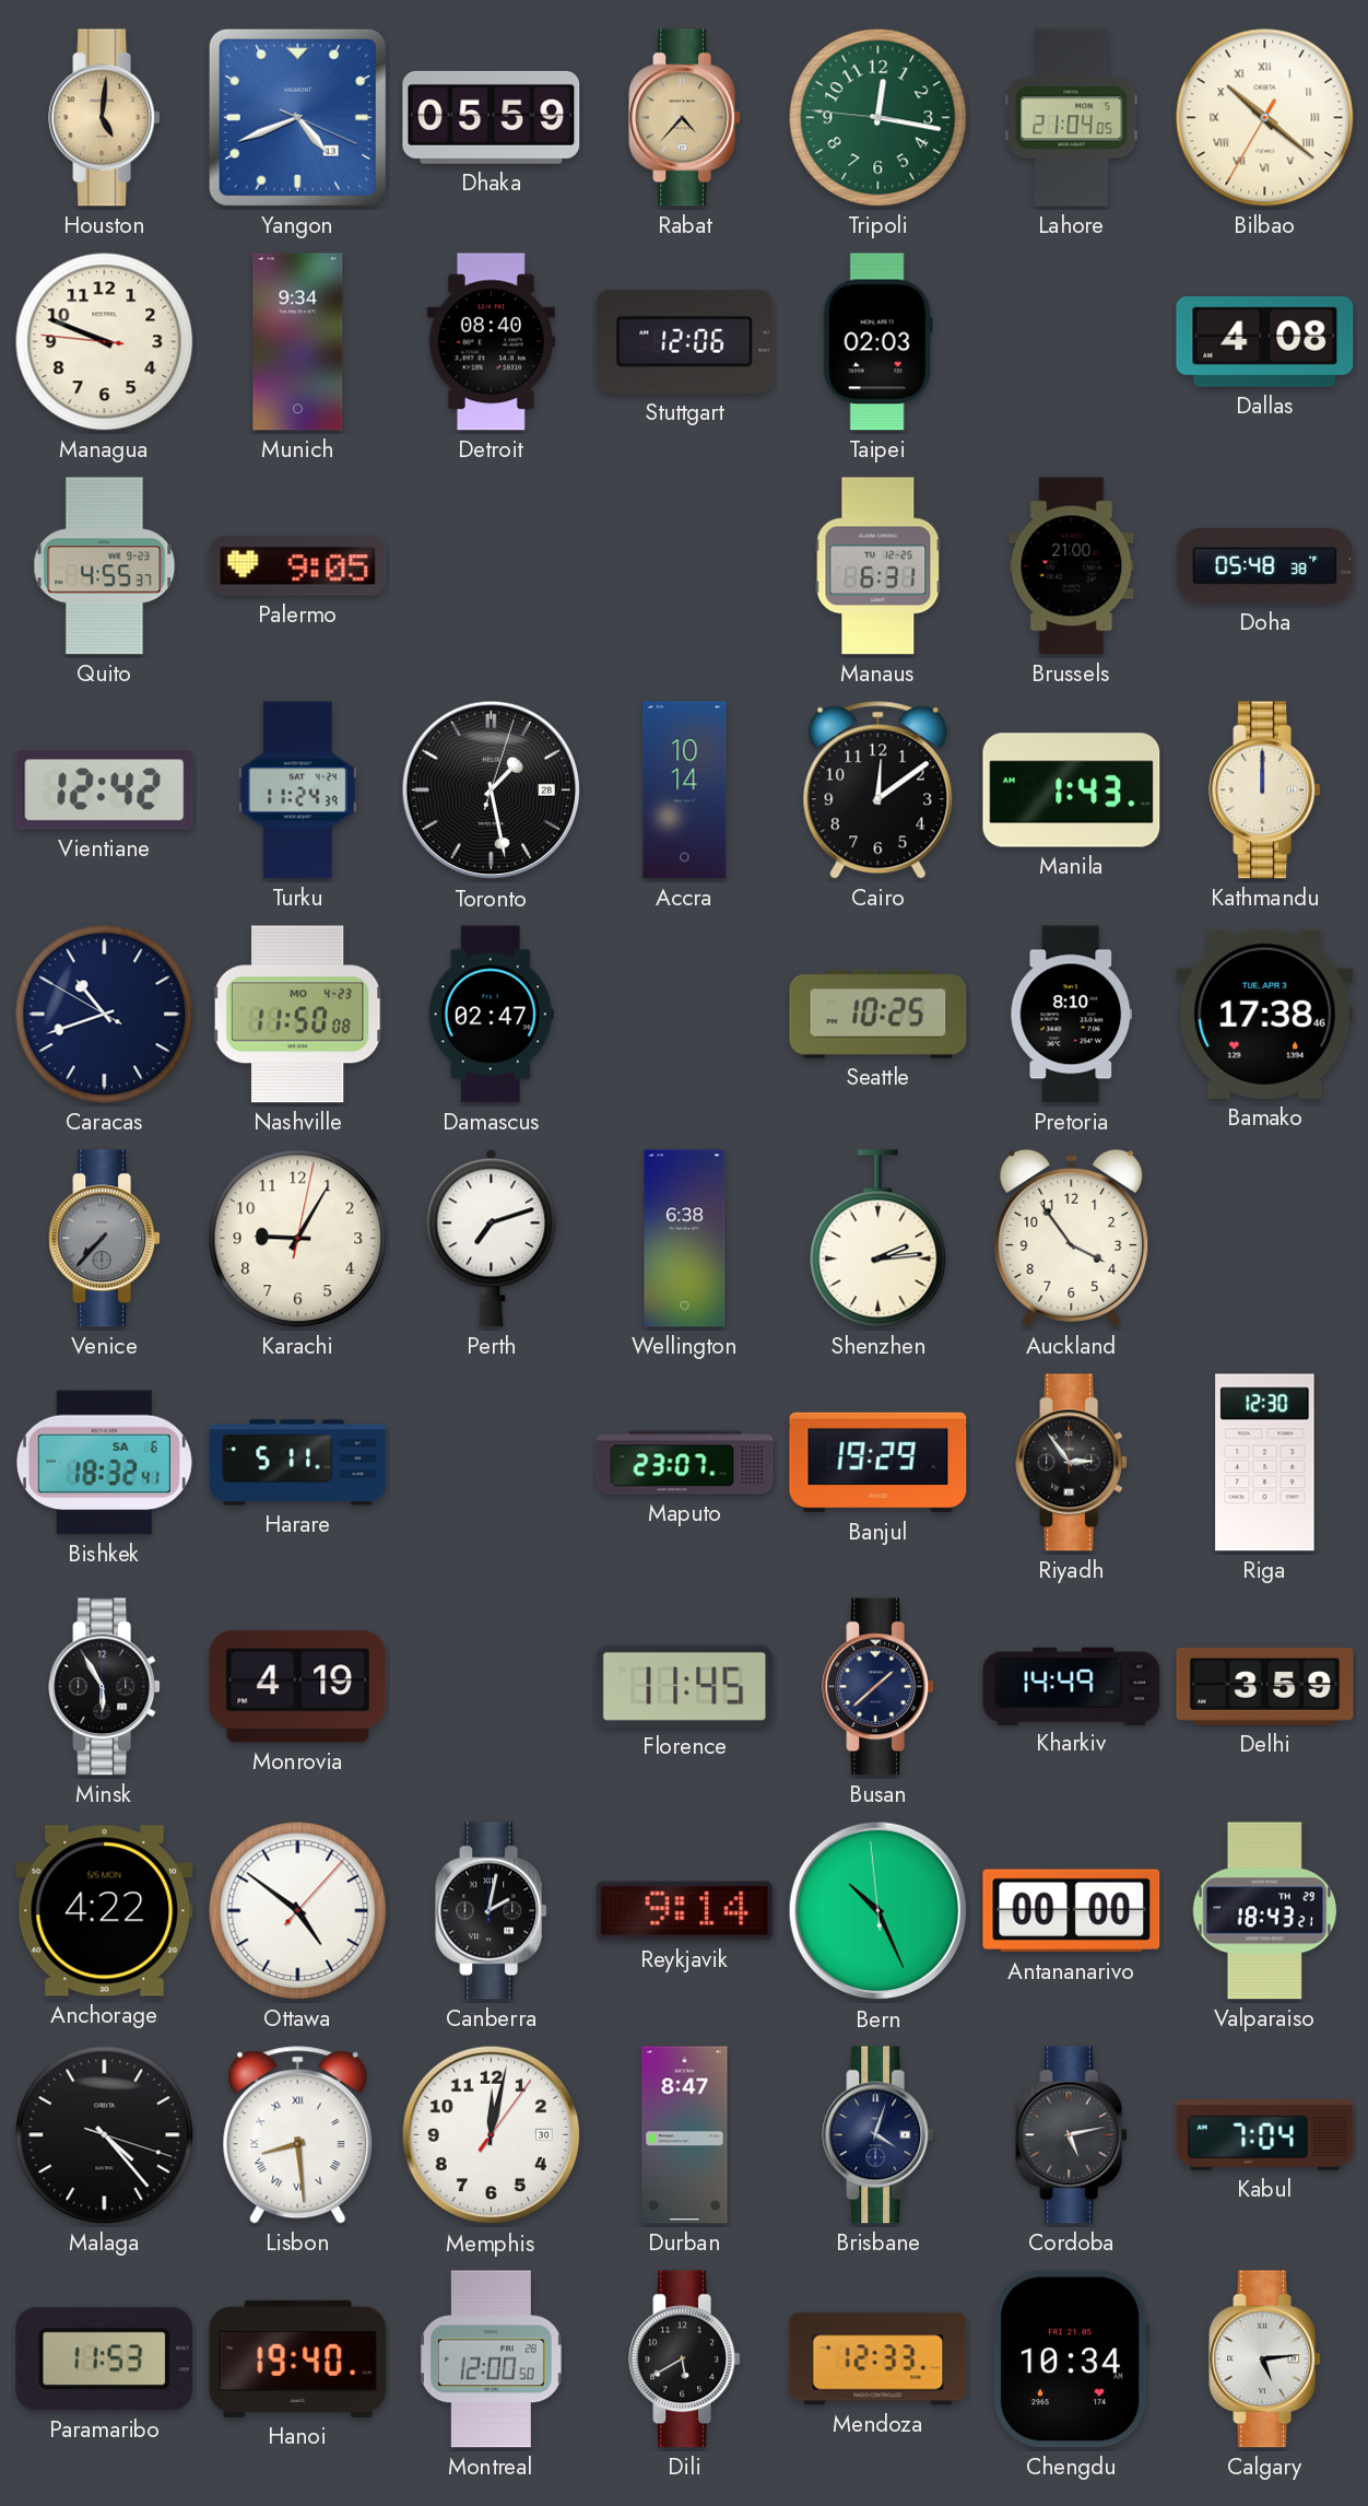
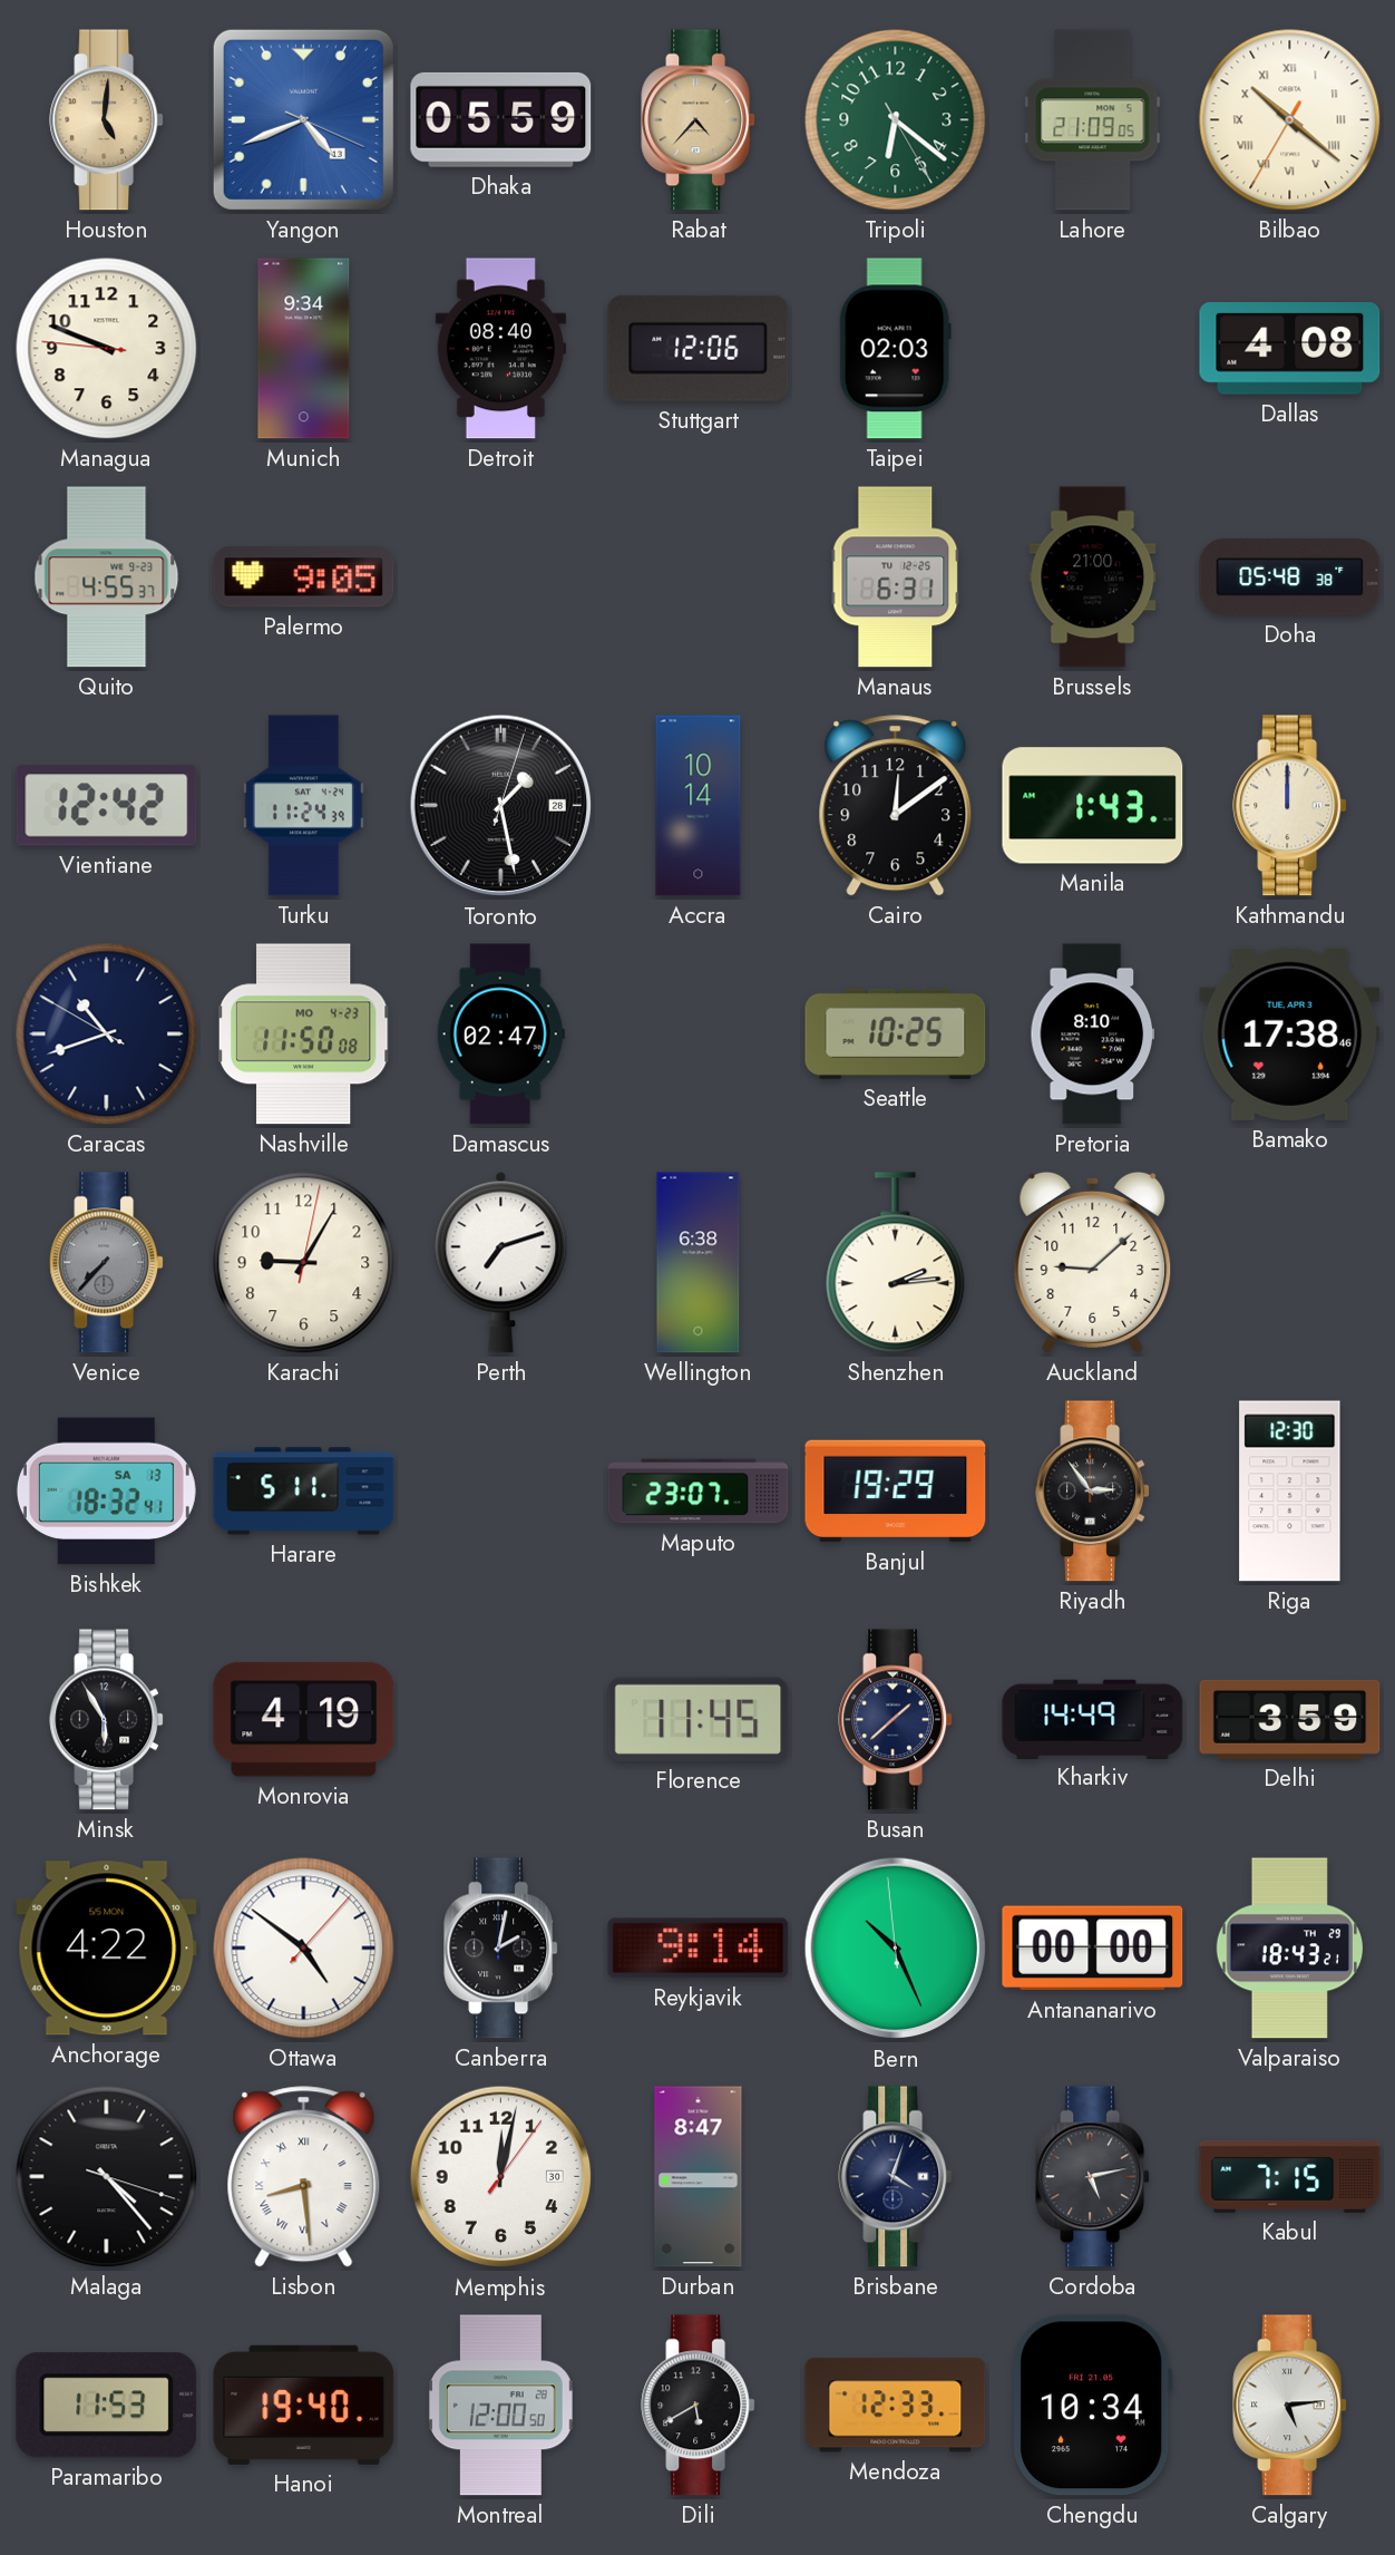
Tripoli: 12:16 -> 6:21
Lahore: 21:04 -> 21:09
Auckland: 3:54 -> 9:08
Bishkek date: SA 6 -> SA 13
Kabul: 7:04 -> 7:15
